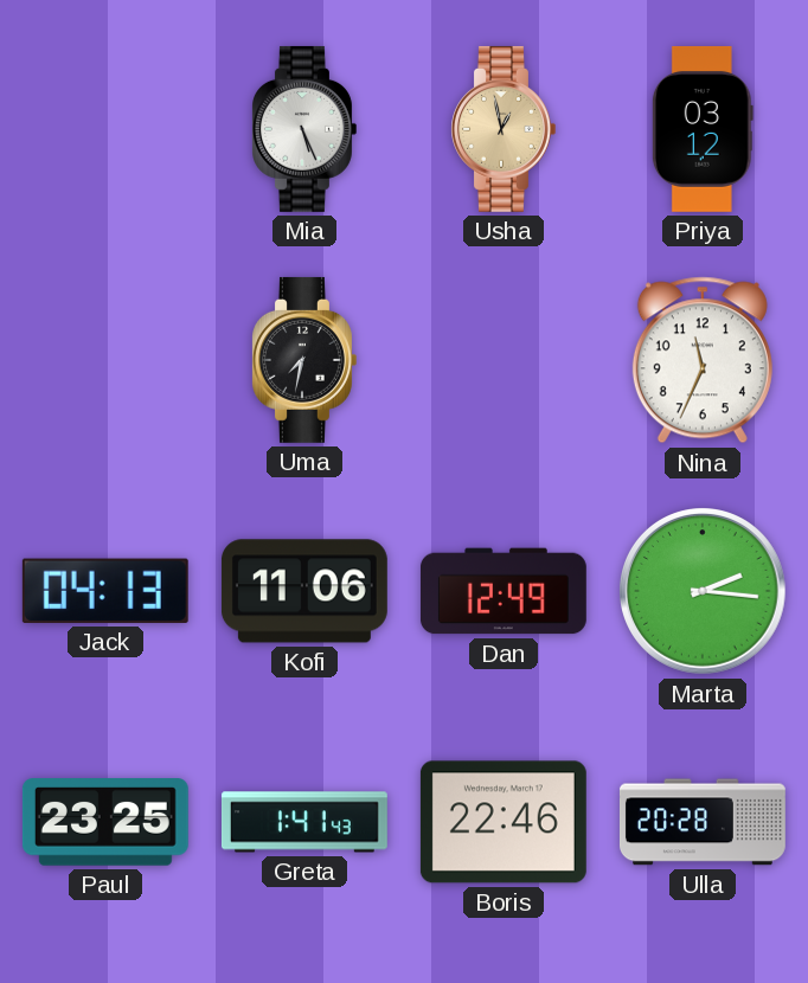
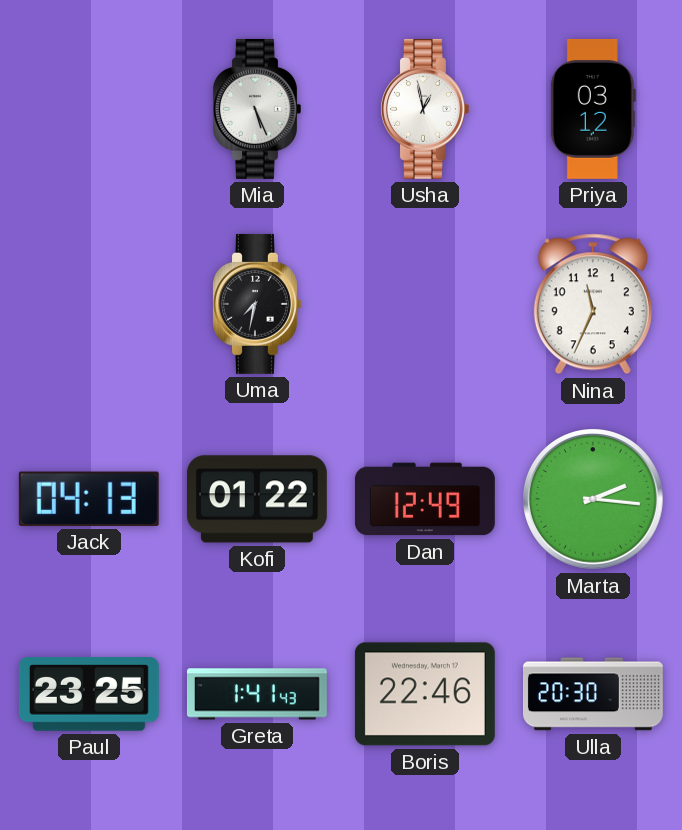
Usha dial: champagne -> white
Kofi: 11:06 -> 01:22
Ulla: 20:28 -> 20:30
